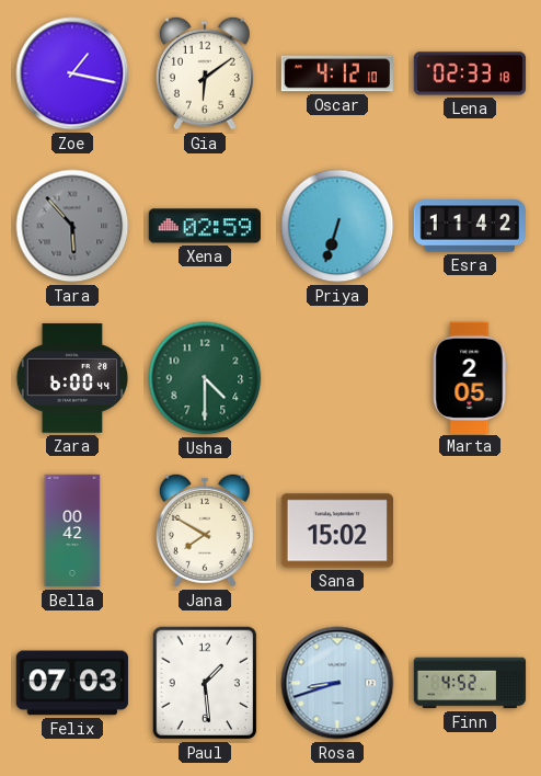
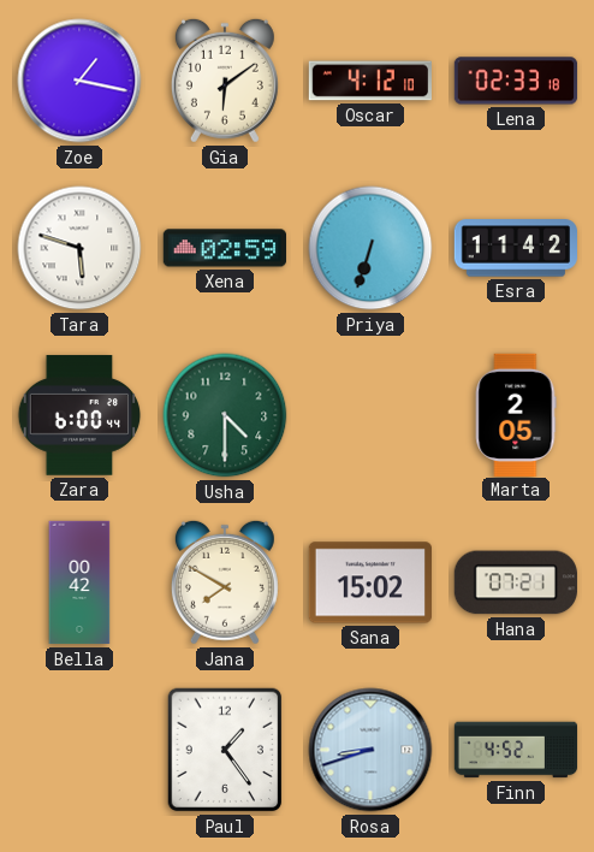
Tara: 5:53 -> 5:48
Tara dial: grey -> white
Hana: none -> 07:21
Felix: 07:03 -> none
Paul: 1:29 -> 1:24
